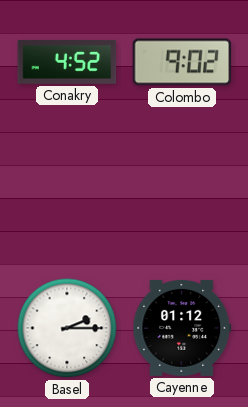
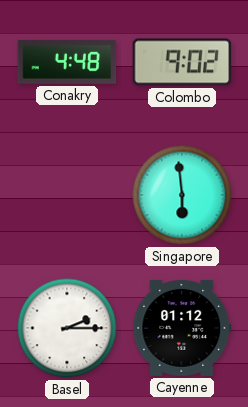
Conakry: 4:52 -> 4:48
Singapore: none -> 5:59
